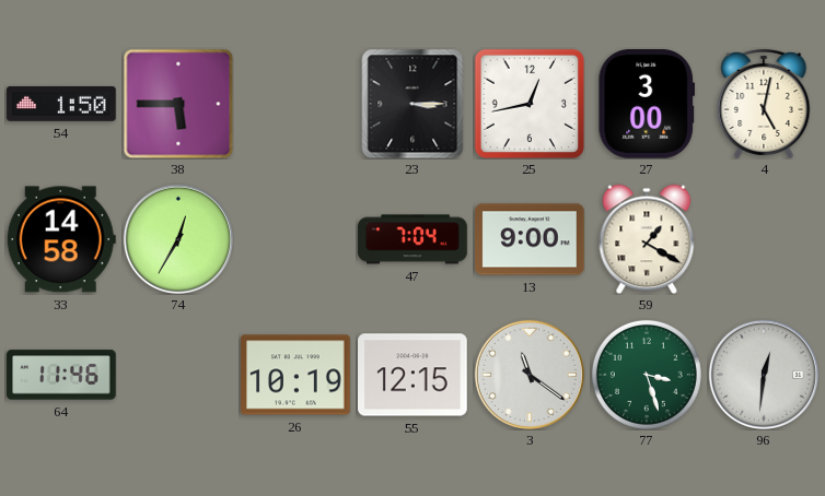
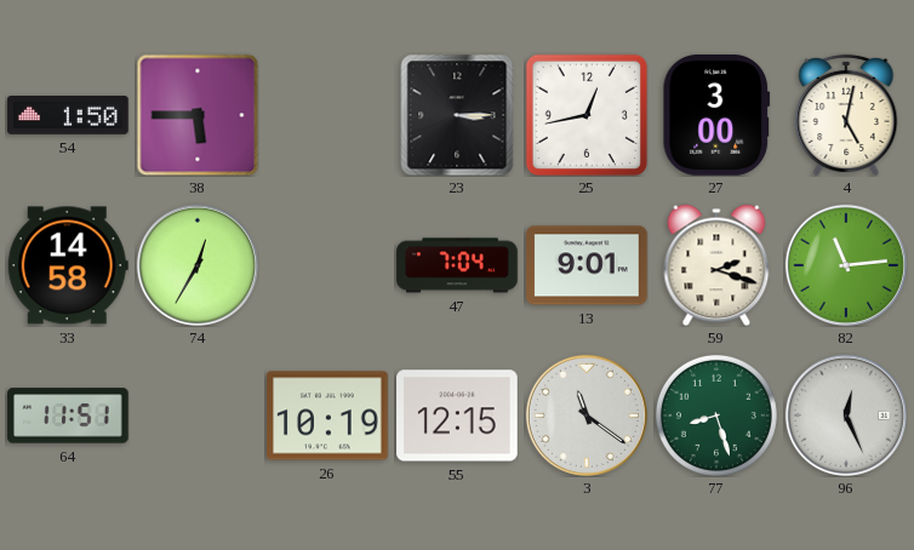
13: 9:00 -> 9:01
59: 1:20 -> 2:18
82: none -> 11:14
64: 11:46 -> 11:51
77: 3:27 -> 8:27
96: 12:31 -> 12:26
